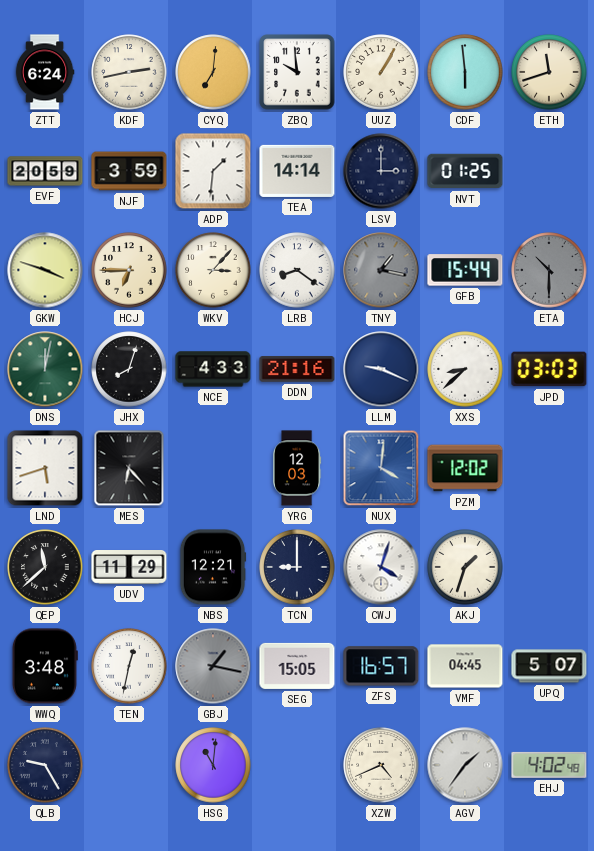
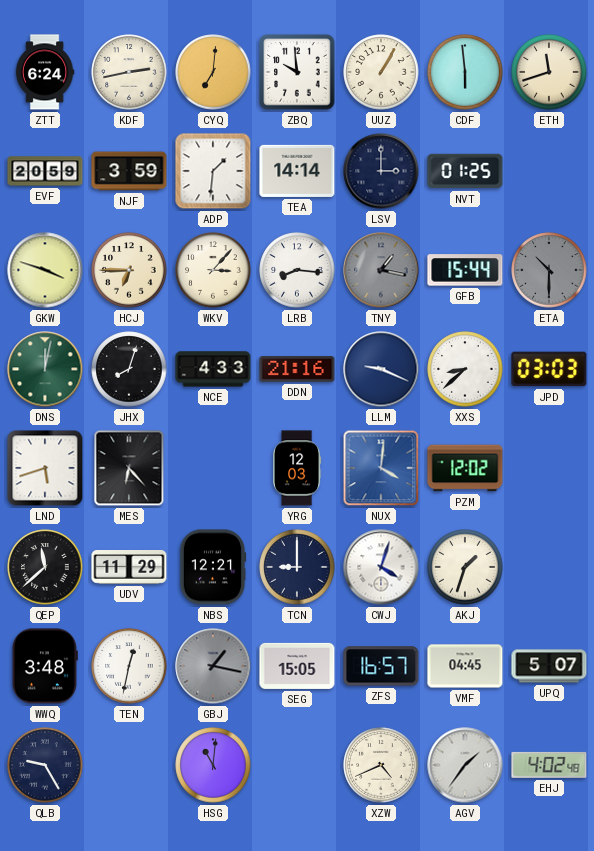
LRB: 8:21 -> 8:16
